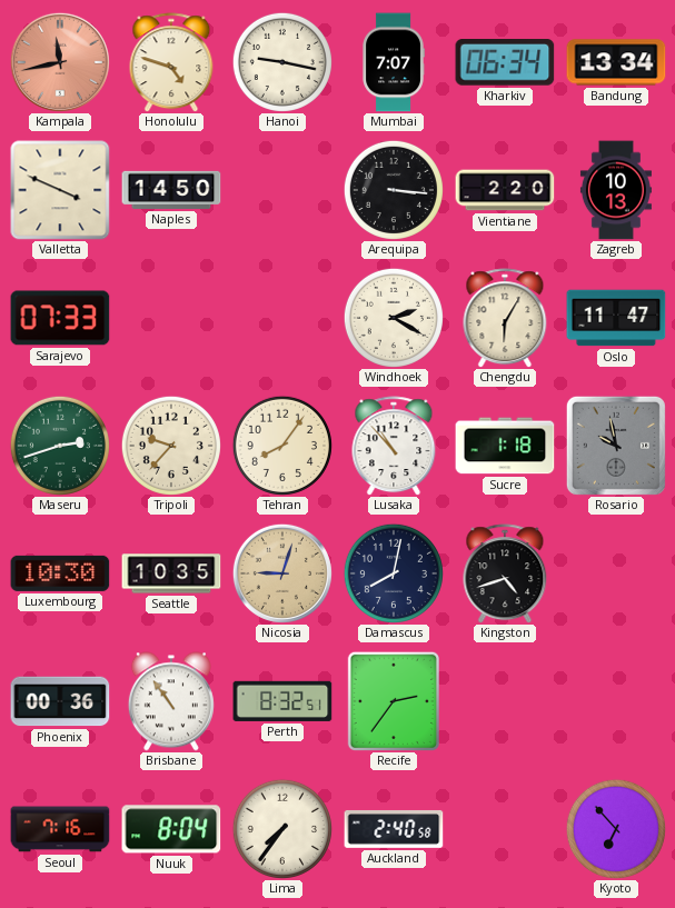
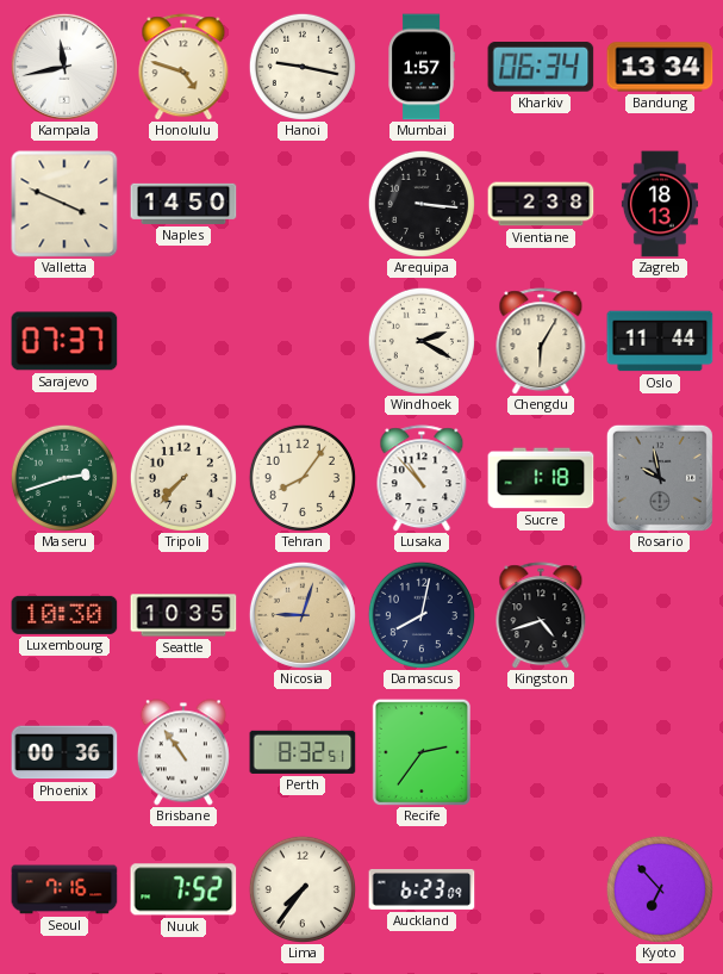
Kampala dial: salmon -> white
Mumbai: 7:07 -> 1:57
Vientiane: 2:20 -> 2:38
Zagreb: 10:13 -> 18:13
Sarajevo: 07:33 -> 07:37
Oslo: 11:47 -> 11:44
Tripoli: 9:37 -> 7:37
Nuuk: 8:04 -> 7:52
Auckland: 2:40 -> 6:23
